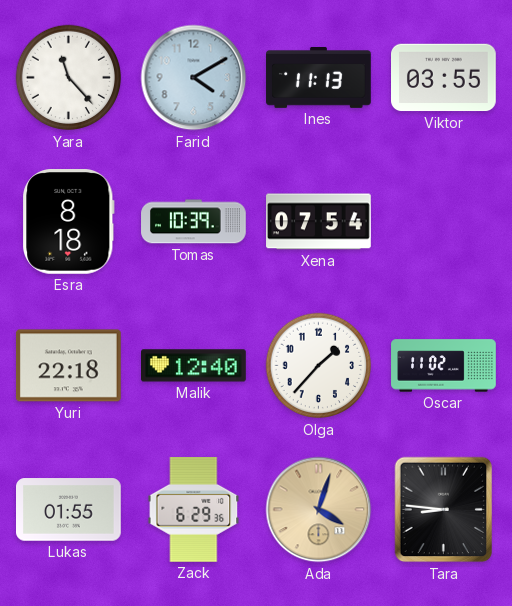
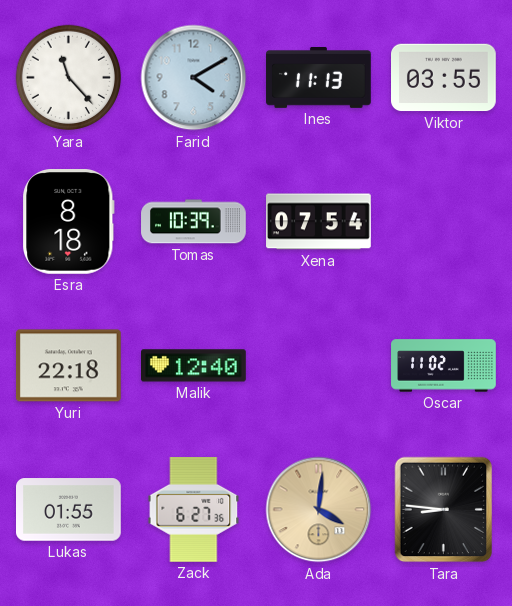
Olga: 1:37 -> none
Zack: 6:29 -> 6:27
Ada: 4:03 -> 4:01
